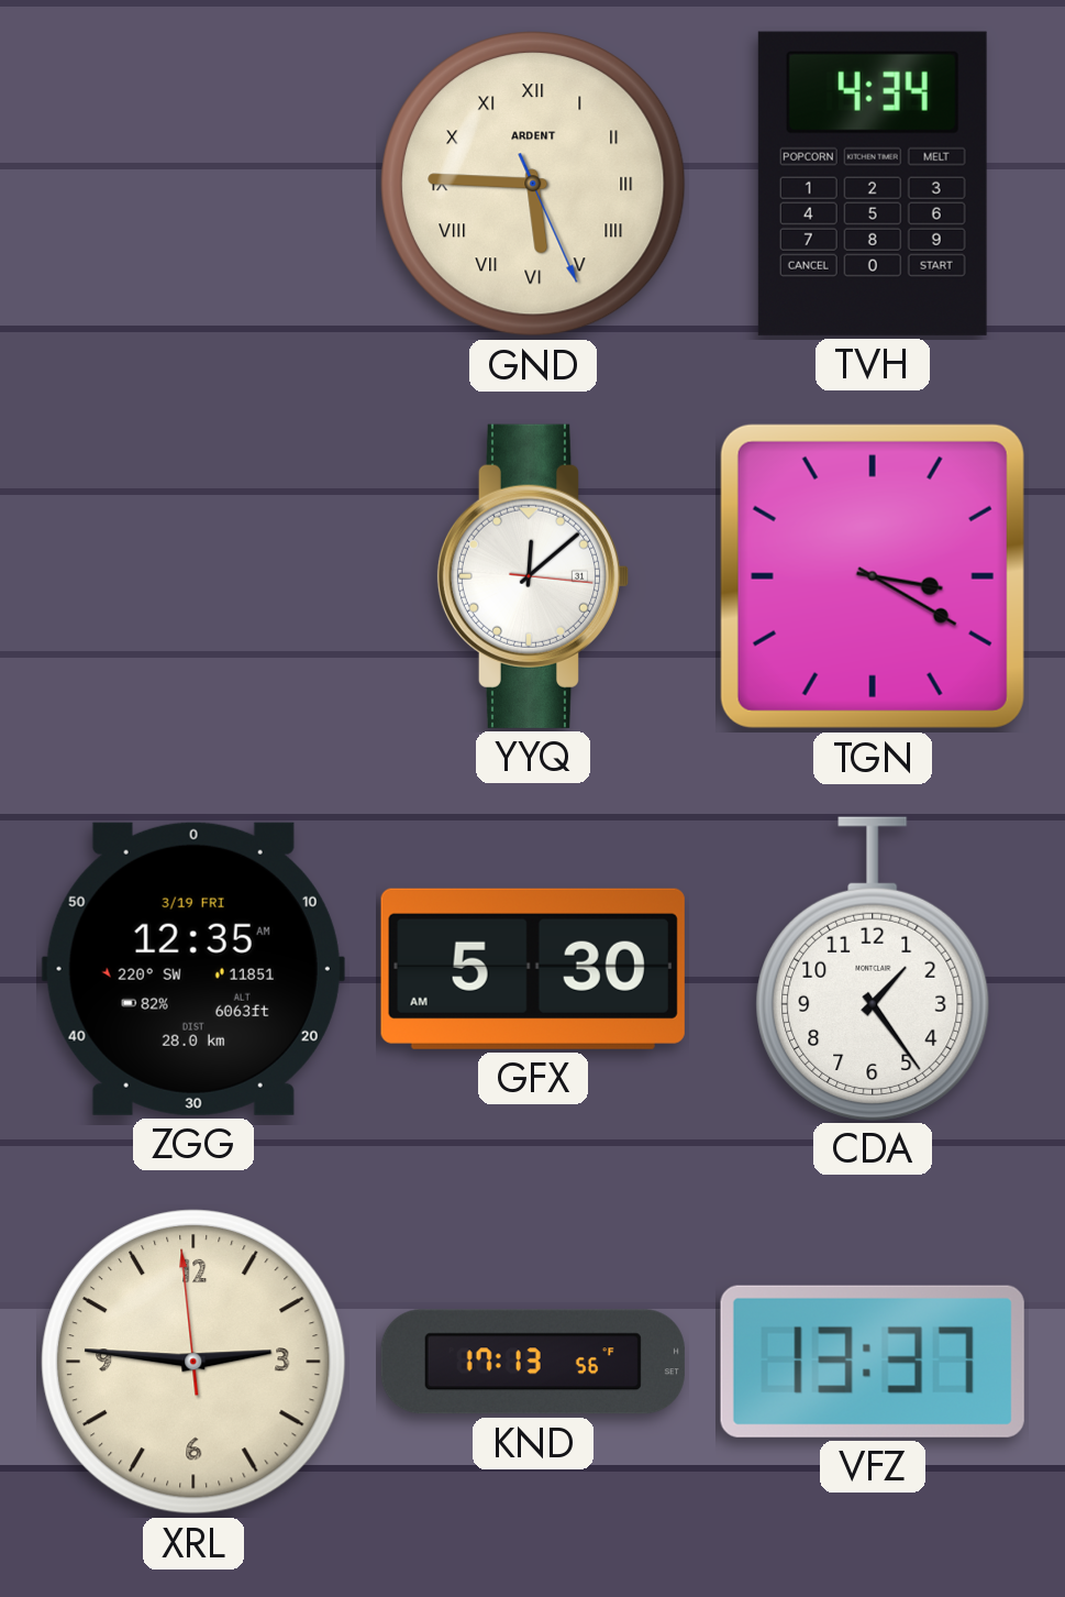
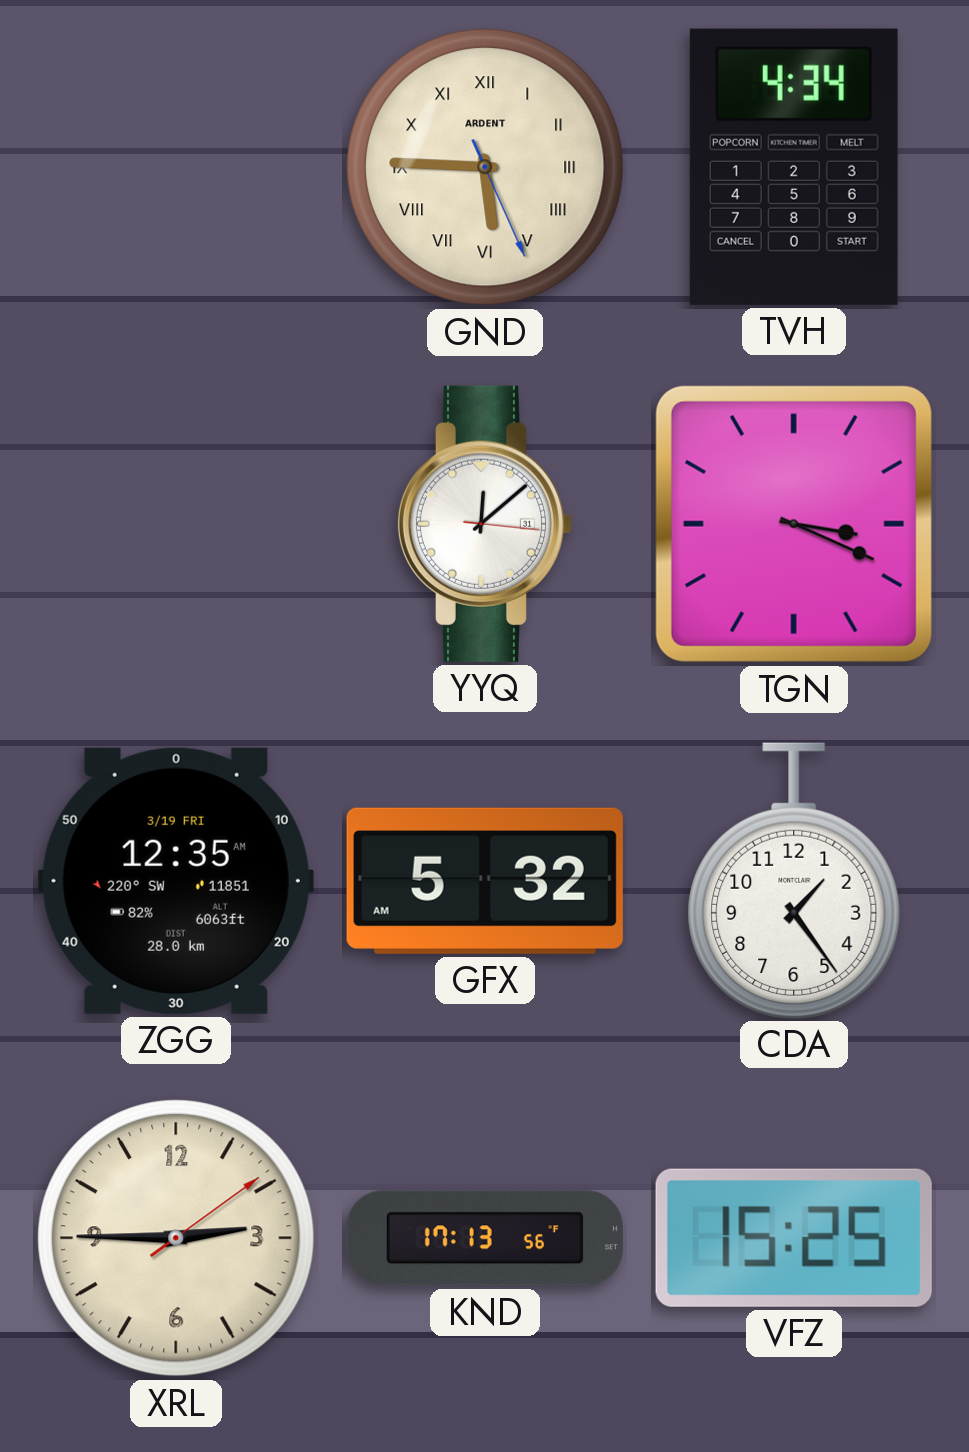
TGN: 3:20 -> 3:19
GFX: 5:30 -> 5:32
XRL: 2:45:59 -> 2:45:09
VFZ: 13:37 -> 15:25
